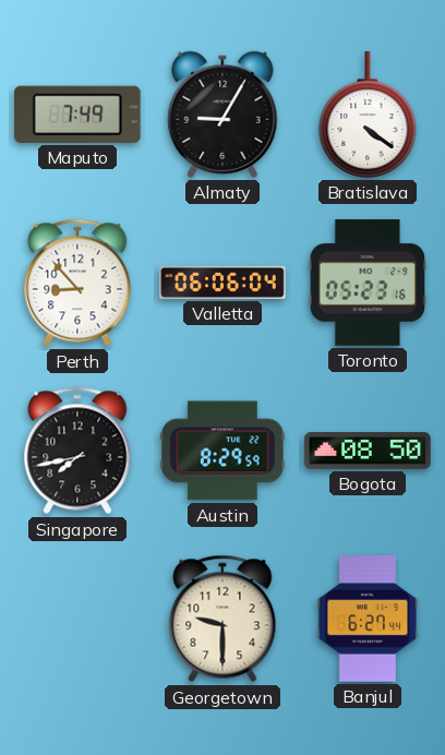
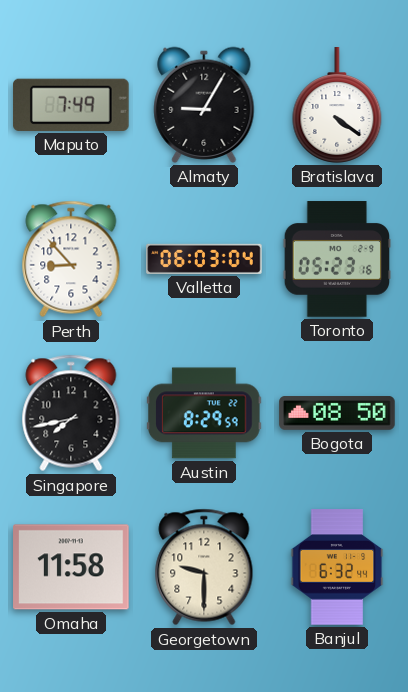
Valletta: 06:06 -> 06:03
Omaha: none -> 11:58
Banjul: 6:27 -> 6:32
